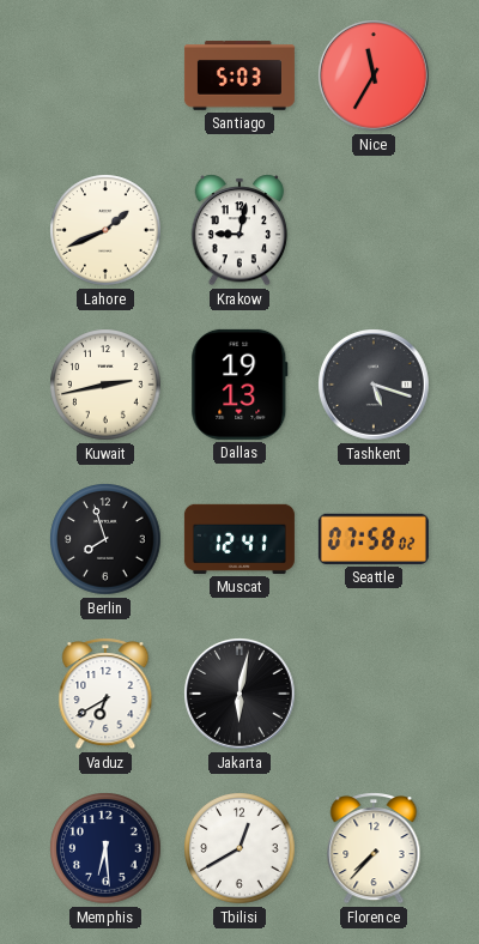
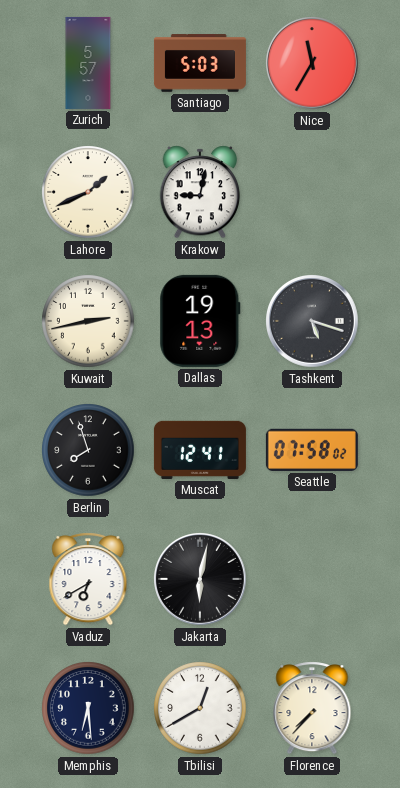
Zurich: none -> 5:57
